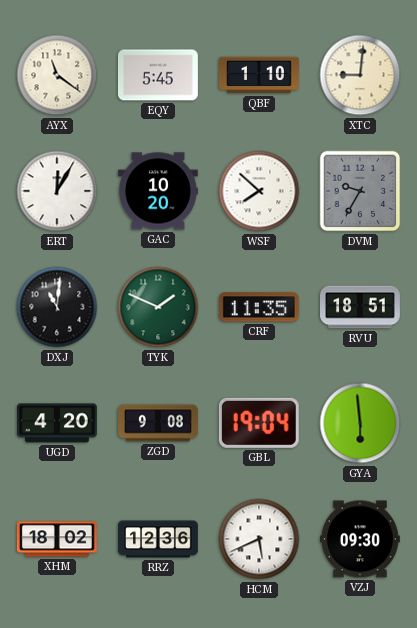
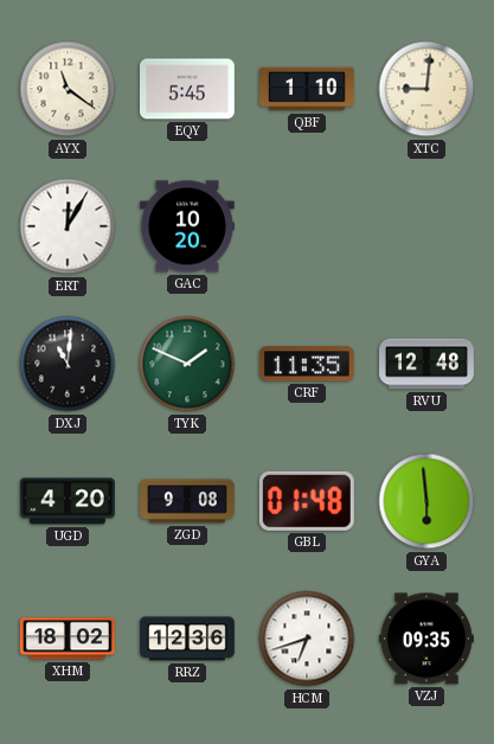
WSF: 7:52 -> none
DVM: 9:35 -> none
RVU: 18:51 -> 12:48
GBL: 19:04 -> 01:48
HCM: 5:41 -> 6:42
VZJ: 09:30 -> 09:35
